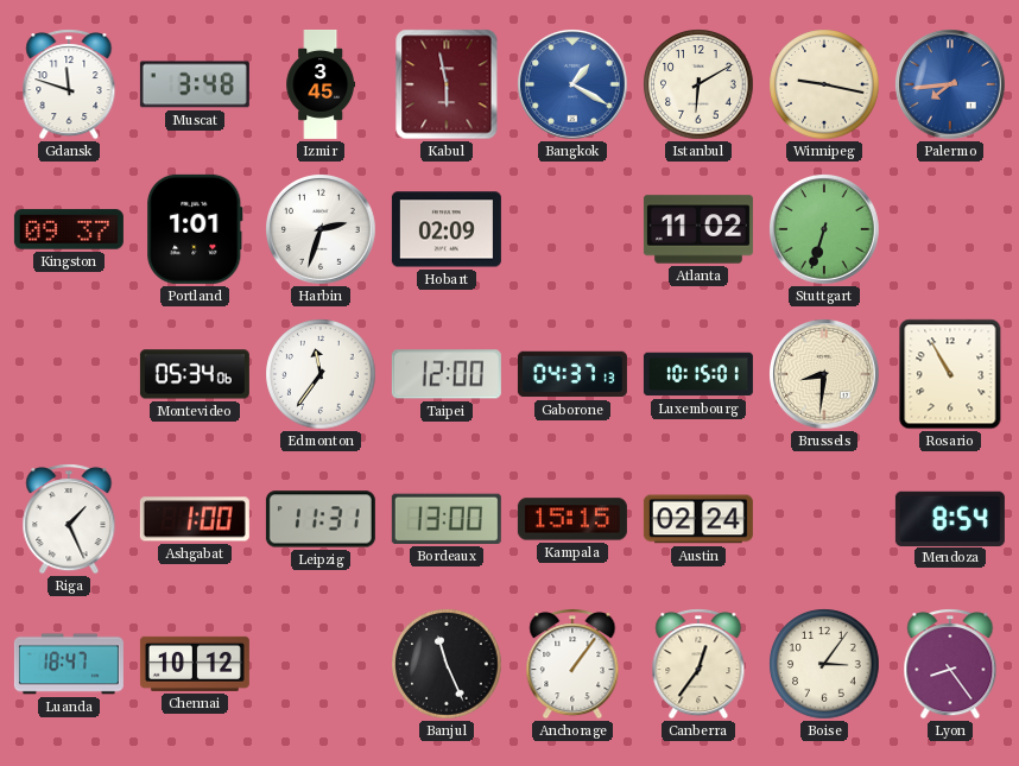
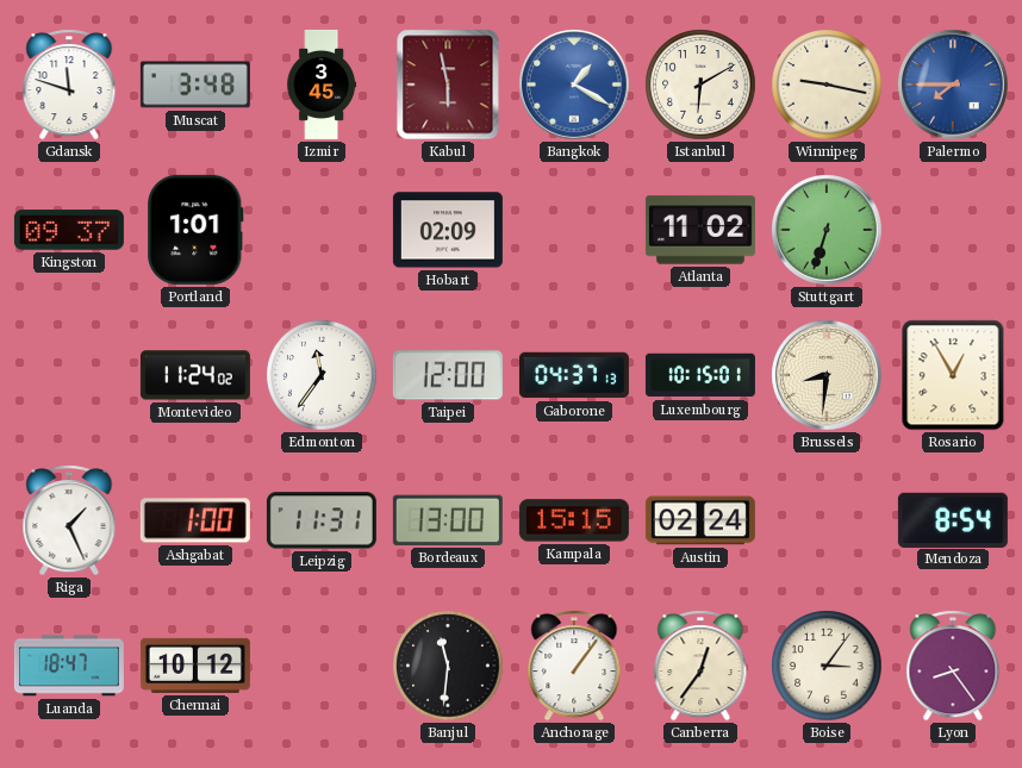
Palermo: 7:44 -> 7:45
Harbin: 2:33 -> none
Montevideo: 05:34 -> 11:24
Rosario: 10:55 -> 12:55
Banjul: 11:26 -> 11:31
